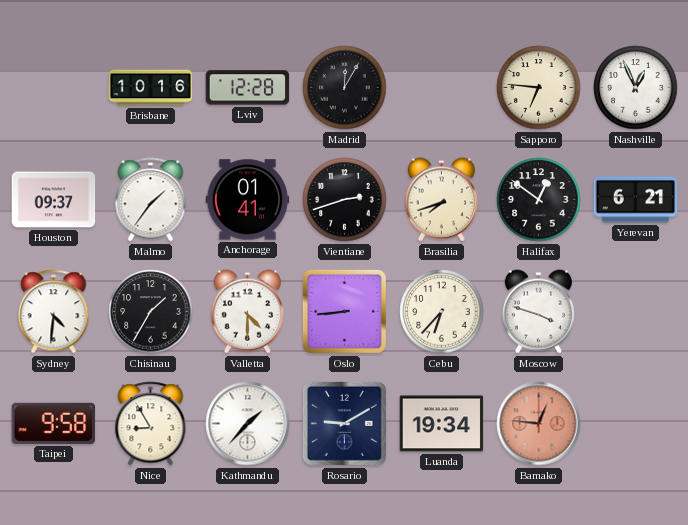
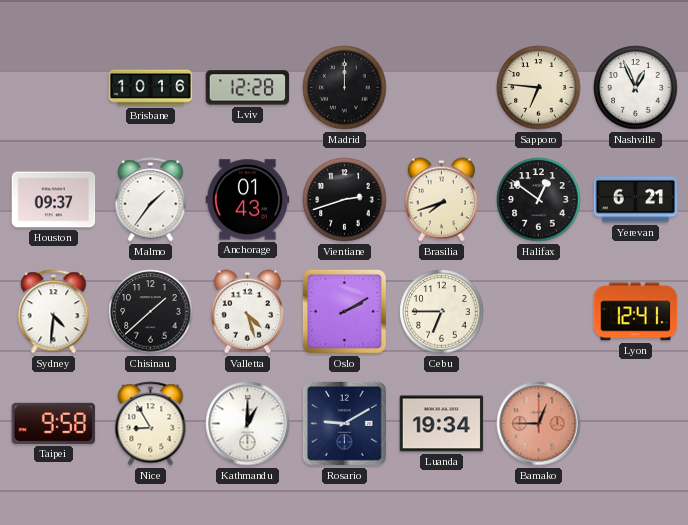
Madrid: 12:05 -> 12:00
Anchorage: 01:41 -> 01:43
Chisinau: 1:35 -> 1:38
Valletta: 4:30 -> 4:27
Oslo: 8:44 -> 2:10
Cebu: 6:37 -> 6:45
Moscow: 3:48 -> none
Lyon: none -> 12:41
Kathmandu: 1:37 -> 1:00
Bamako: 12:46 -> 12:45
